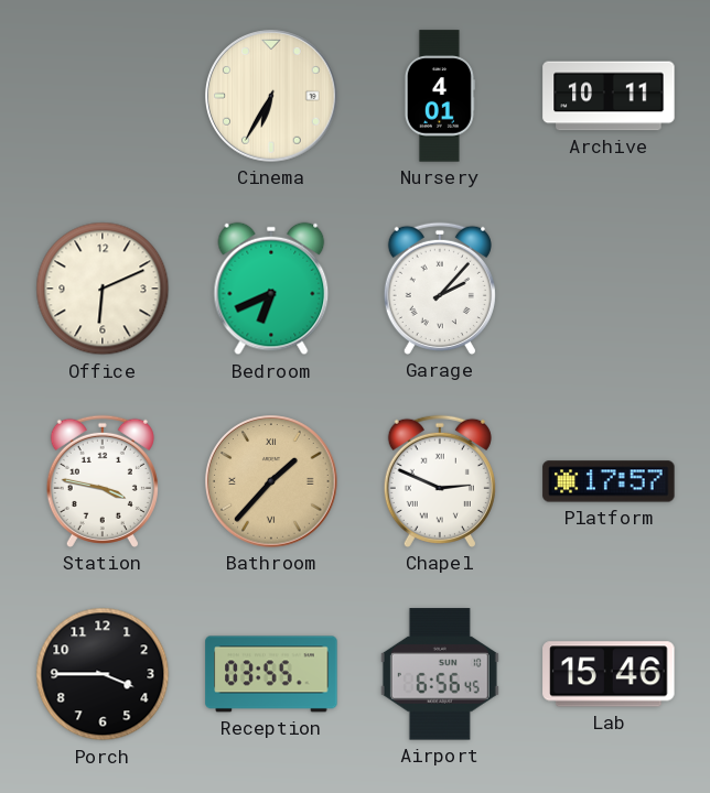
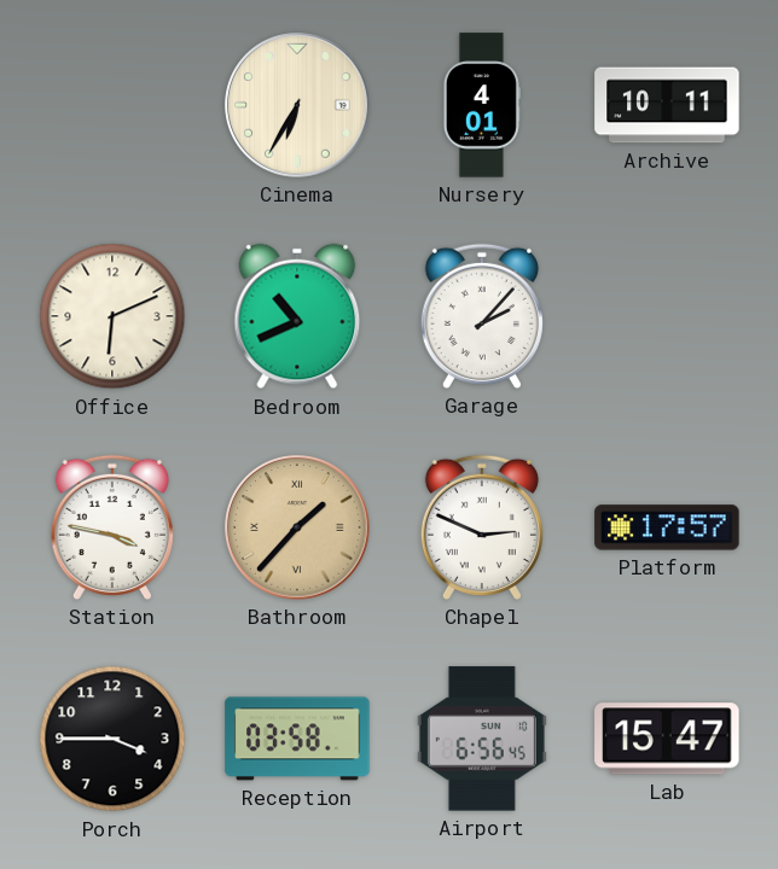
Bedroom: 6:41 -> 10:41
Reception: 03:55 -> 03:58
Lab: 15:46 -> 15:47
